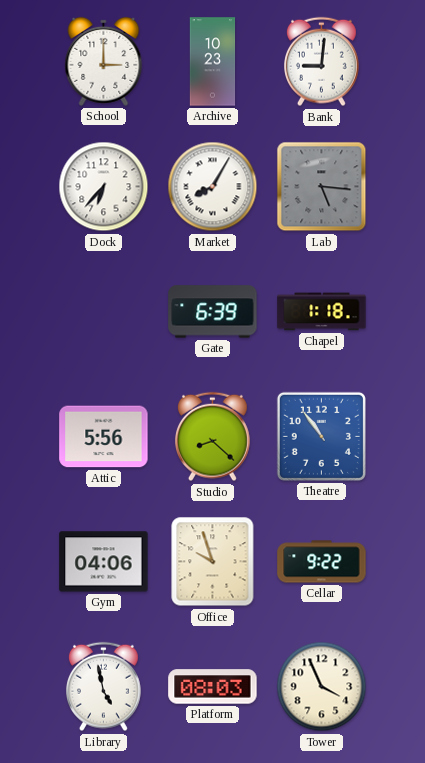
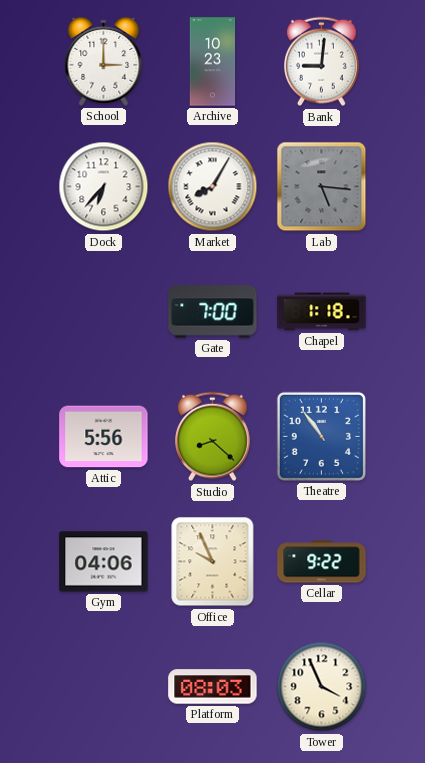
Gate: 6:39 -> 7:00
Office: 9:57 -> 9:56
Library: 4:58 -> none
